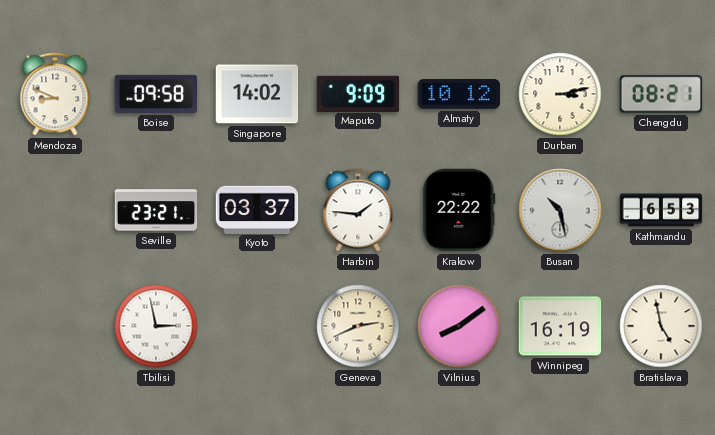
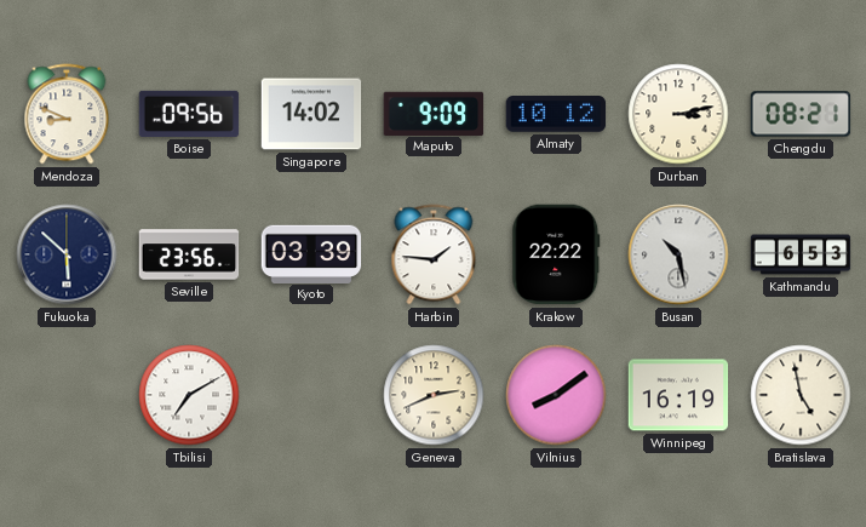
Boise: 09:58 -> 09:56
Fukuoka: none -> 5:52
Seville: 23:21 -> 23:56
Kyoto: 03:37 -> 03:39
Tbilisi: 2:58 -> 7:10
